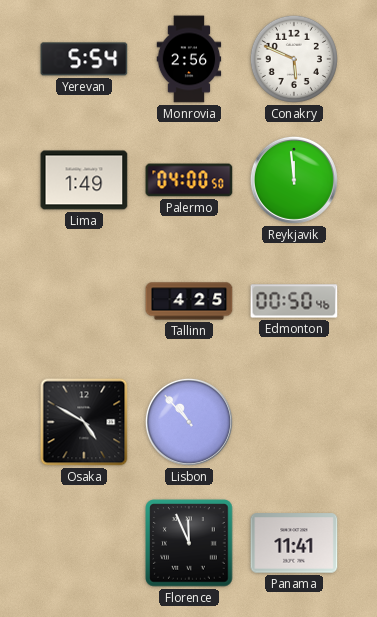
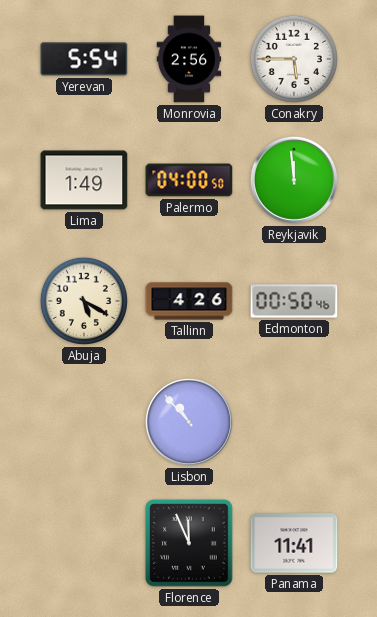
Conakry: 5:49 -> 5:45
Abuja: none -> 5:20
Tallinn: 4:25 -> 4:26
Osaka: 4:50 -> none
